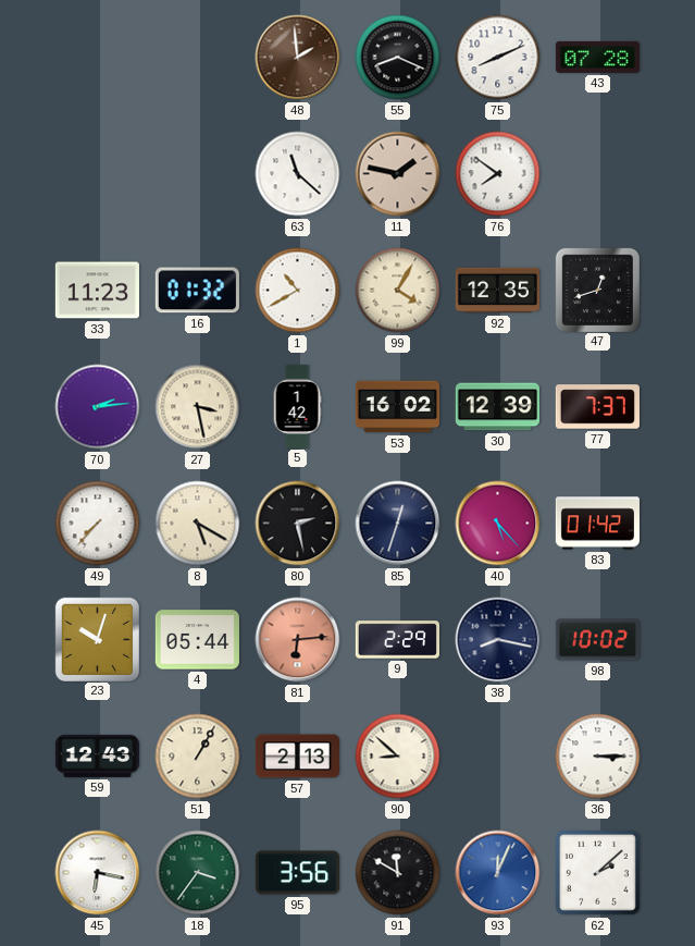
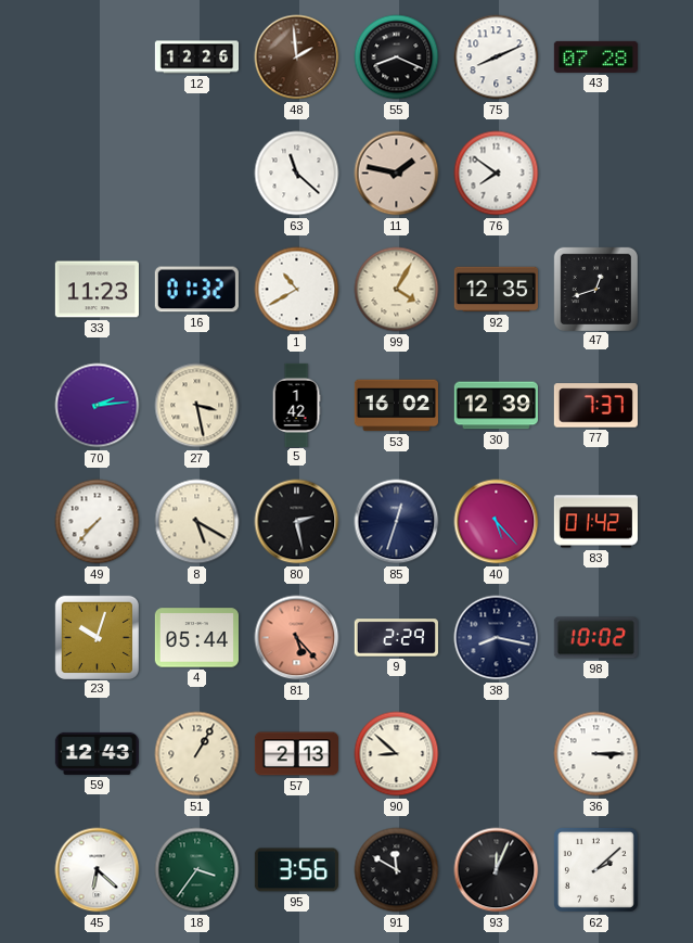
12: none -> 12:26
81: 6:14 -> 5:23
45: 6:17 -> 6:22
93 dial: blue -> black
